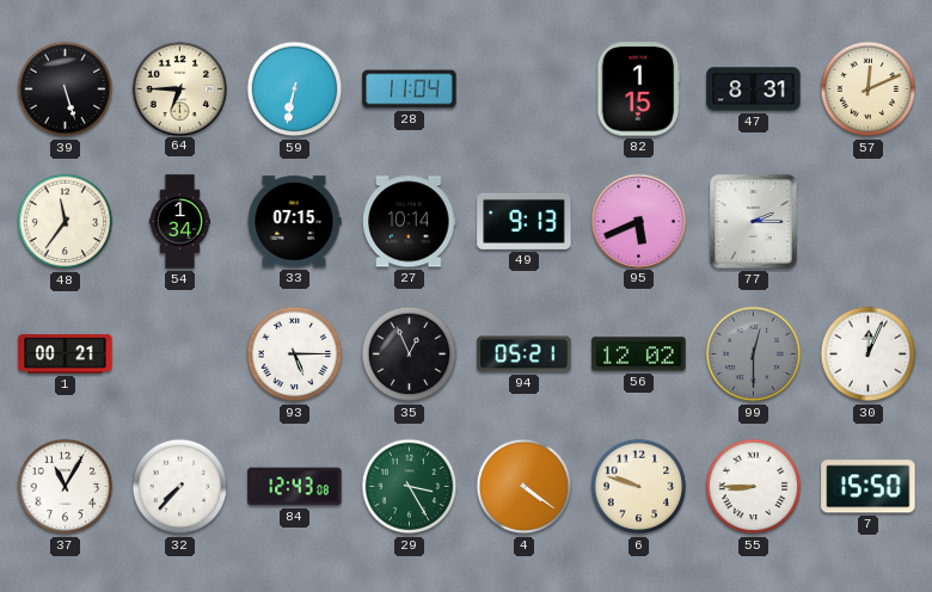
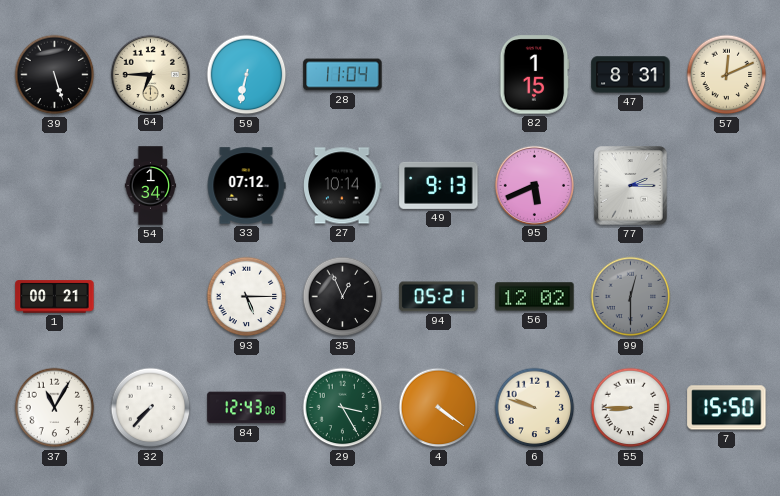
48: 11:36 -> none
33: 07:15 -> 07:12
30: 12:04 -> none
